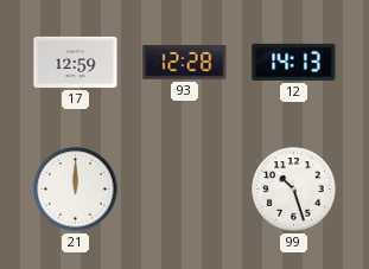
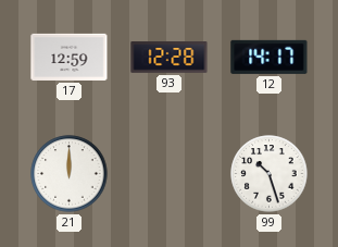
12: 14:13 -> 14:17
